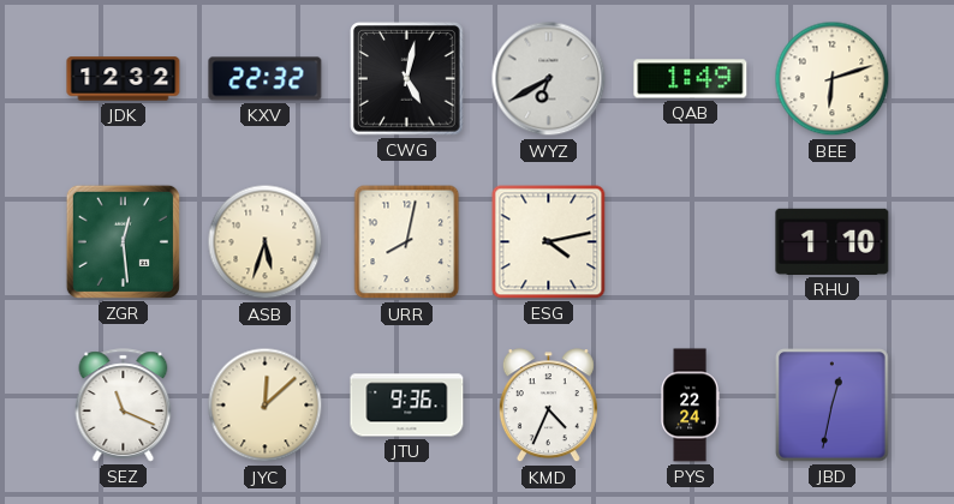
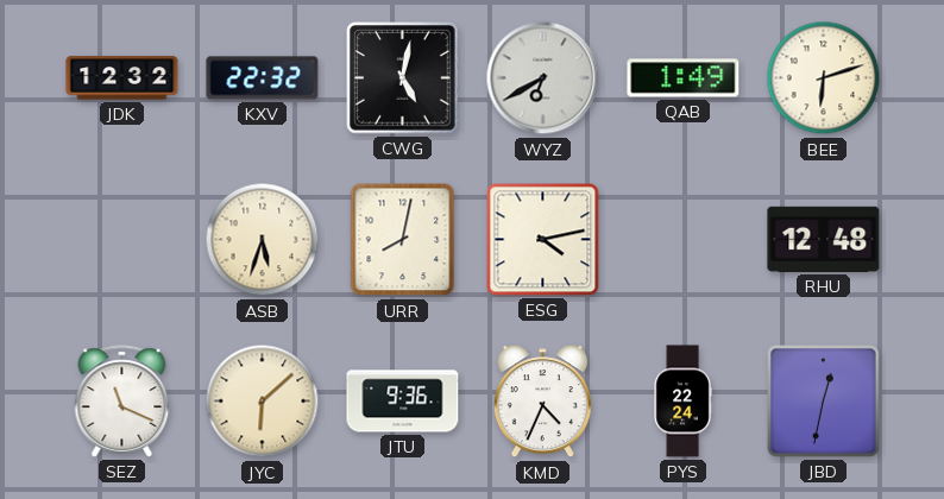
ZGR: 12:29 -> none
RHU: 1:10 -> 12:48
JYC: 12:08 -> 6:08
